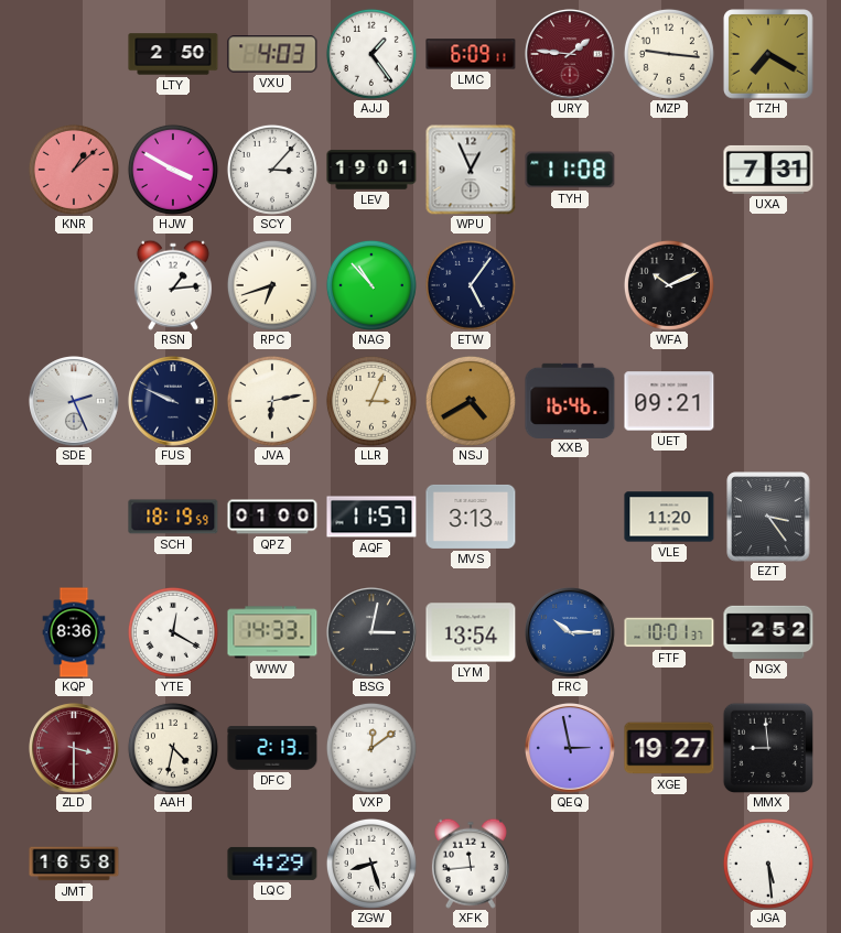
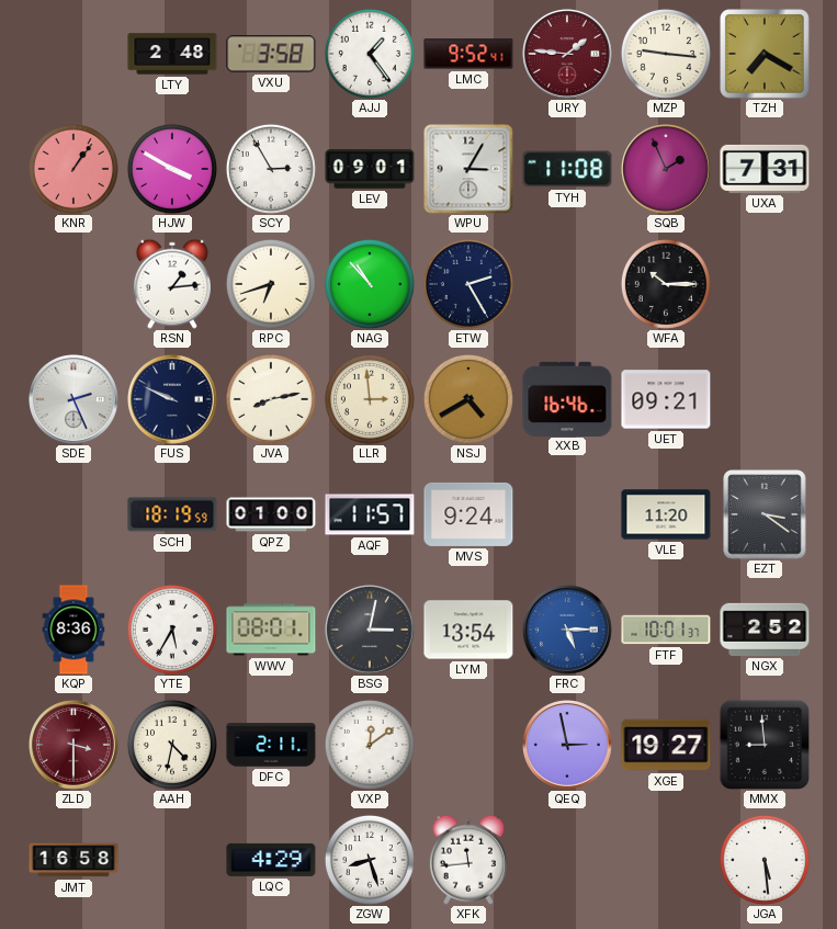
LTY: 2:50 -> 2:48
VXU: 4:03 -> 3:58
LMC: 6:09 -> 9:52
KNR: 1:08 -> 1:06
SCY: 3:07 -> 2:55
LEV: 19:01 -> 09:01
WPU: 12:56 -> 3:05
SQB: none -> 1:56
ETW: 5:06 -> 2:25
WFA: 10:11 -> 10:15
JVA: 6:13 -> 8:13
LLR: 3:04 -> 2:59
MVS: 3:13 -> 9:24
EZT: 3:24 -> 3:21
YTE: 12:20 -> 5:35
WWV: 14:33 -> 08:01
FRC: 10:15 -> 5:15
DFC: 2:13 -> 2:11
